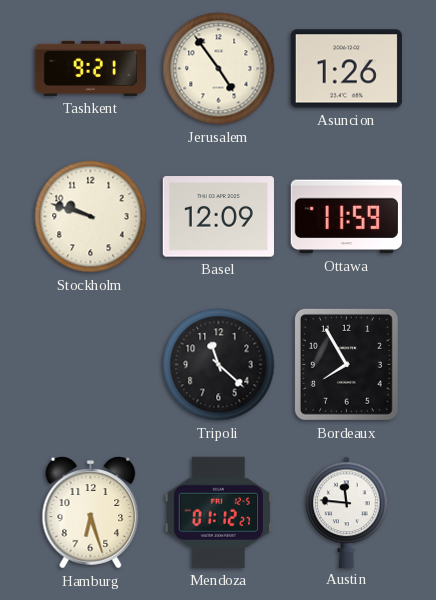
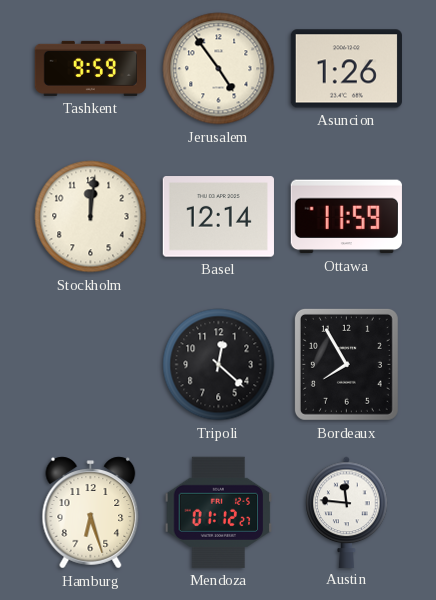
Tashkent: 9:21 -> 9:59
Stockholm: 9:48 -> 12:01
Basel: 12:09 -> 12:14
Tripoli: 11:22 -> 12:22
